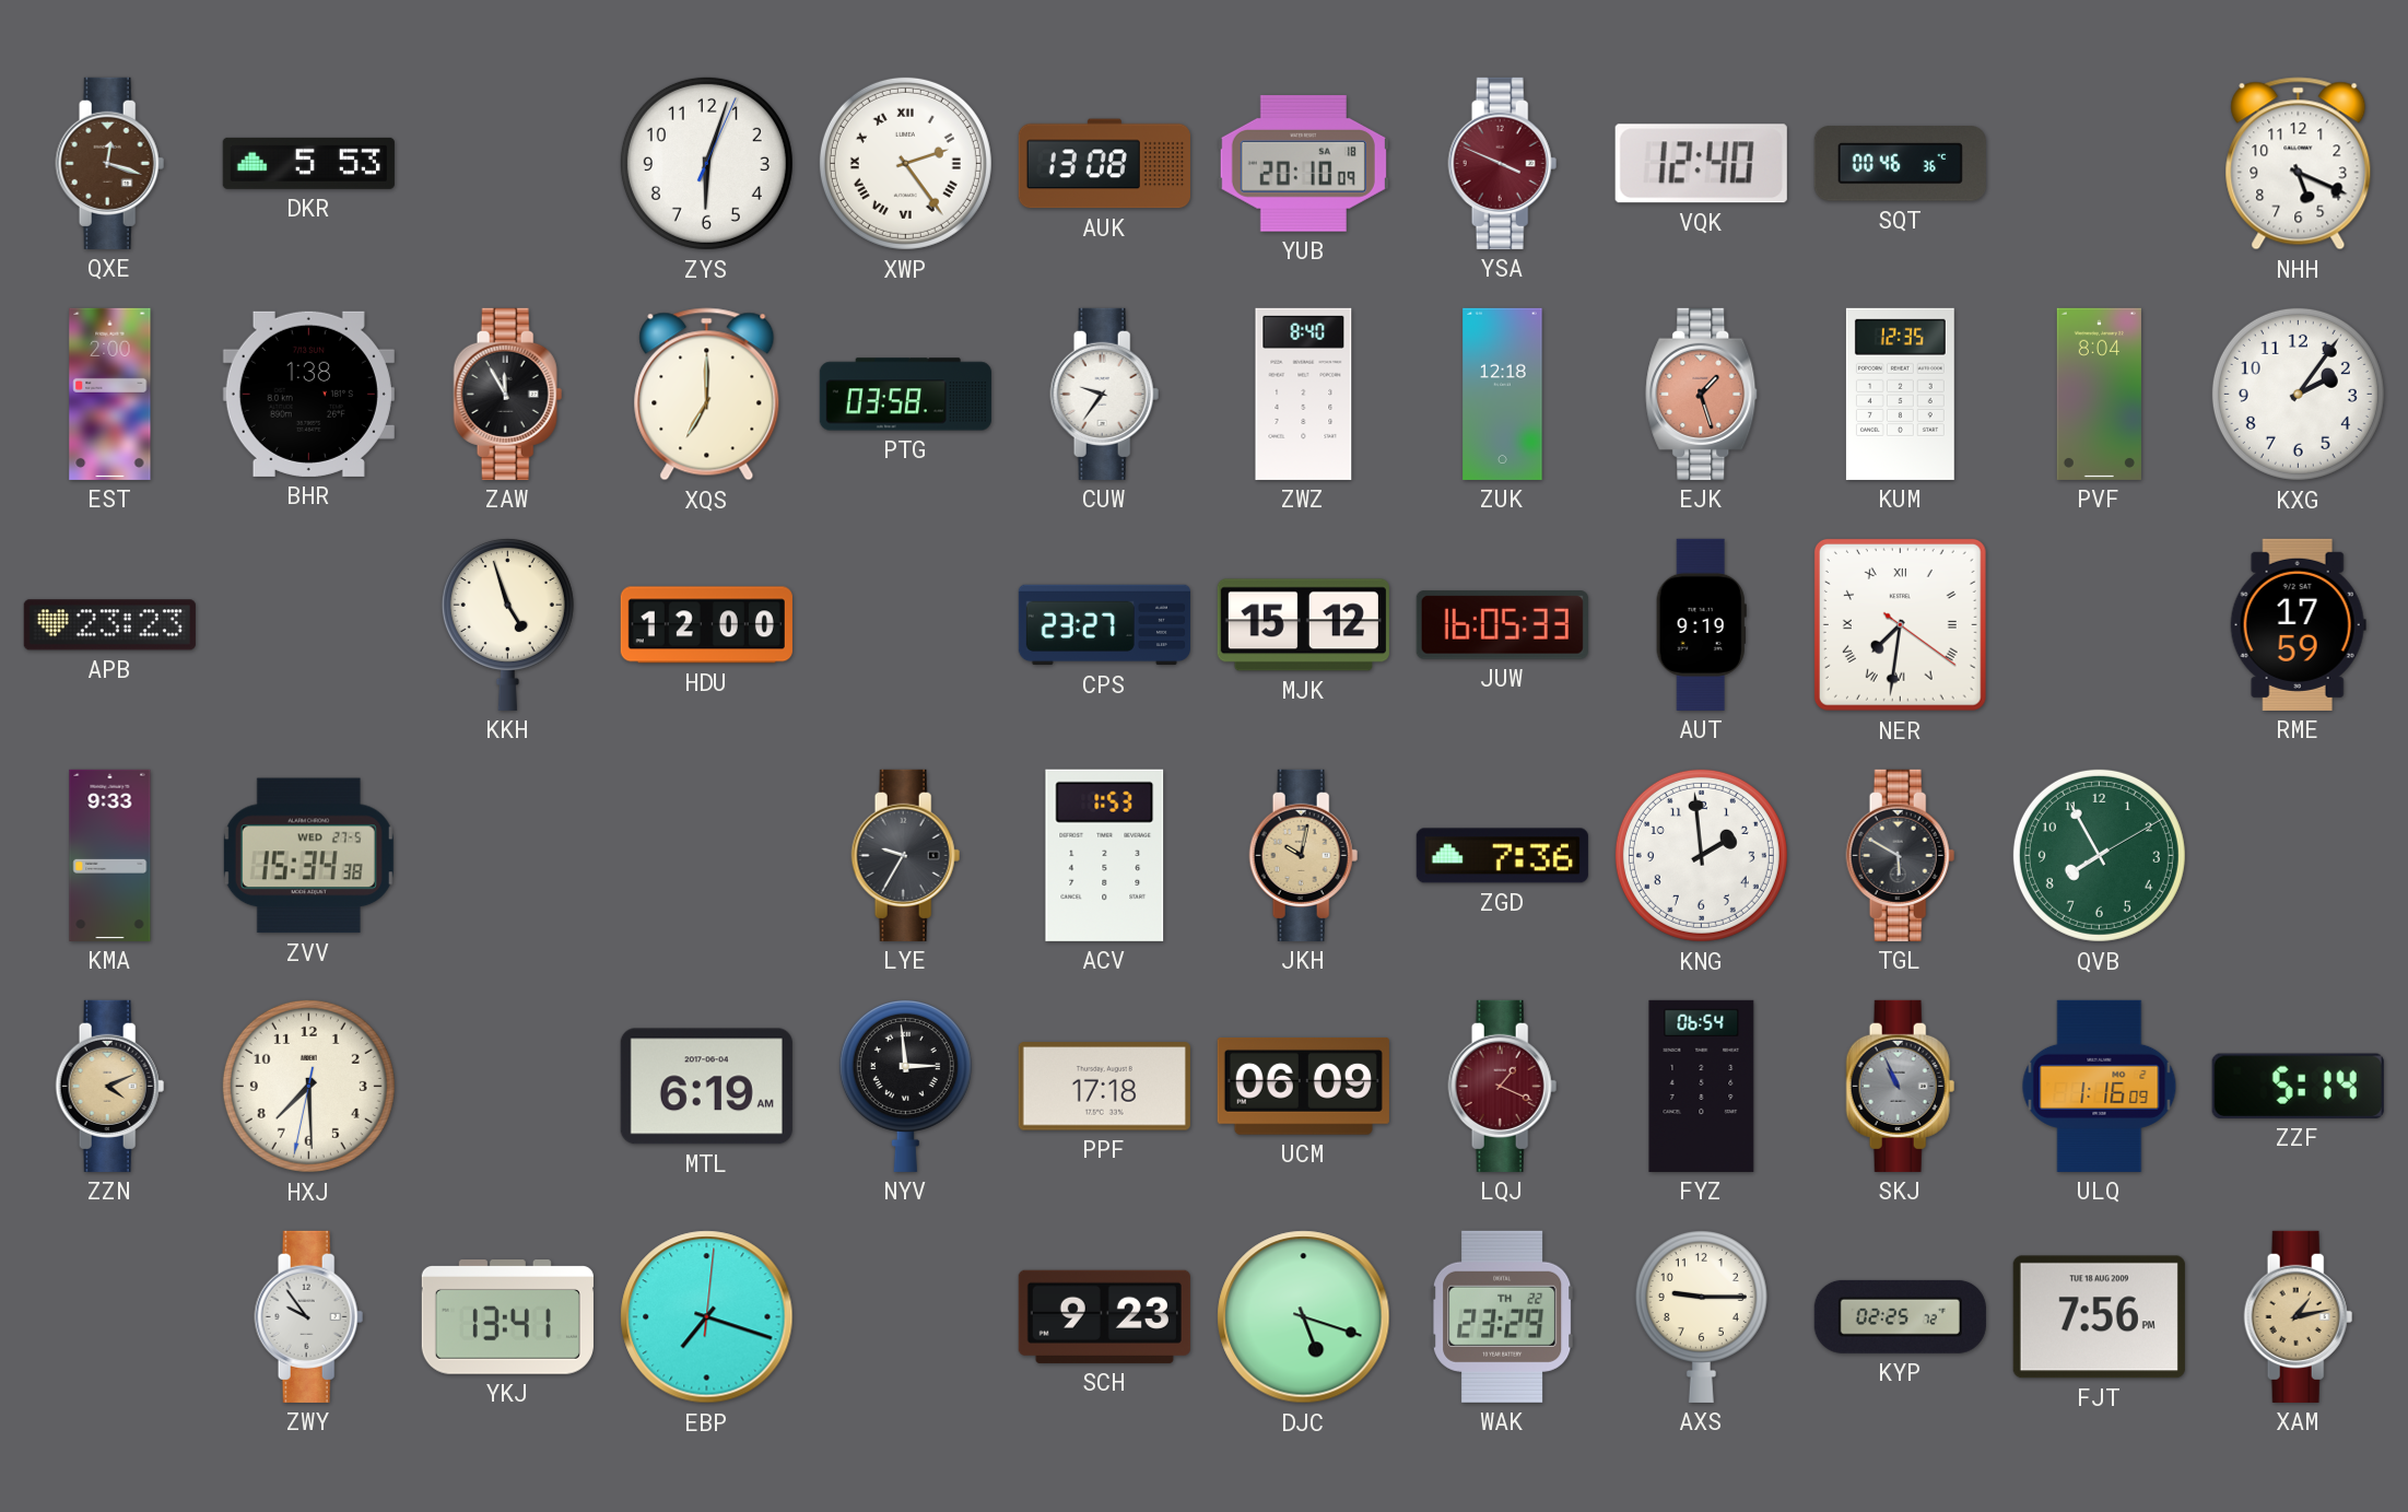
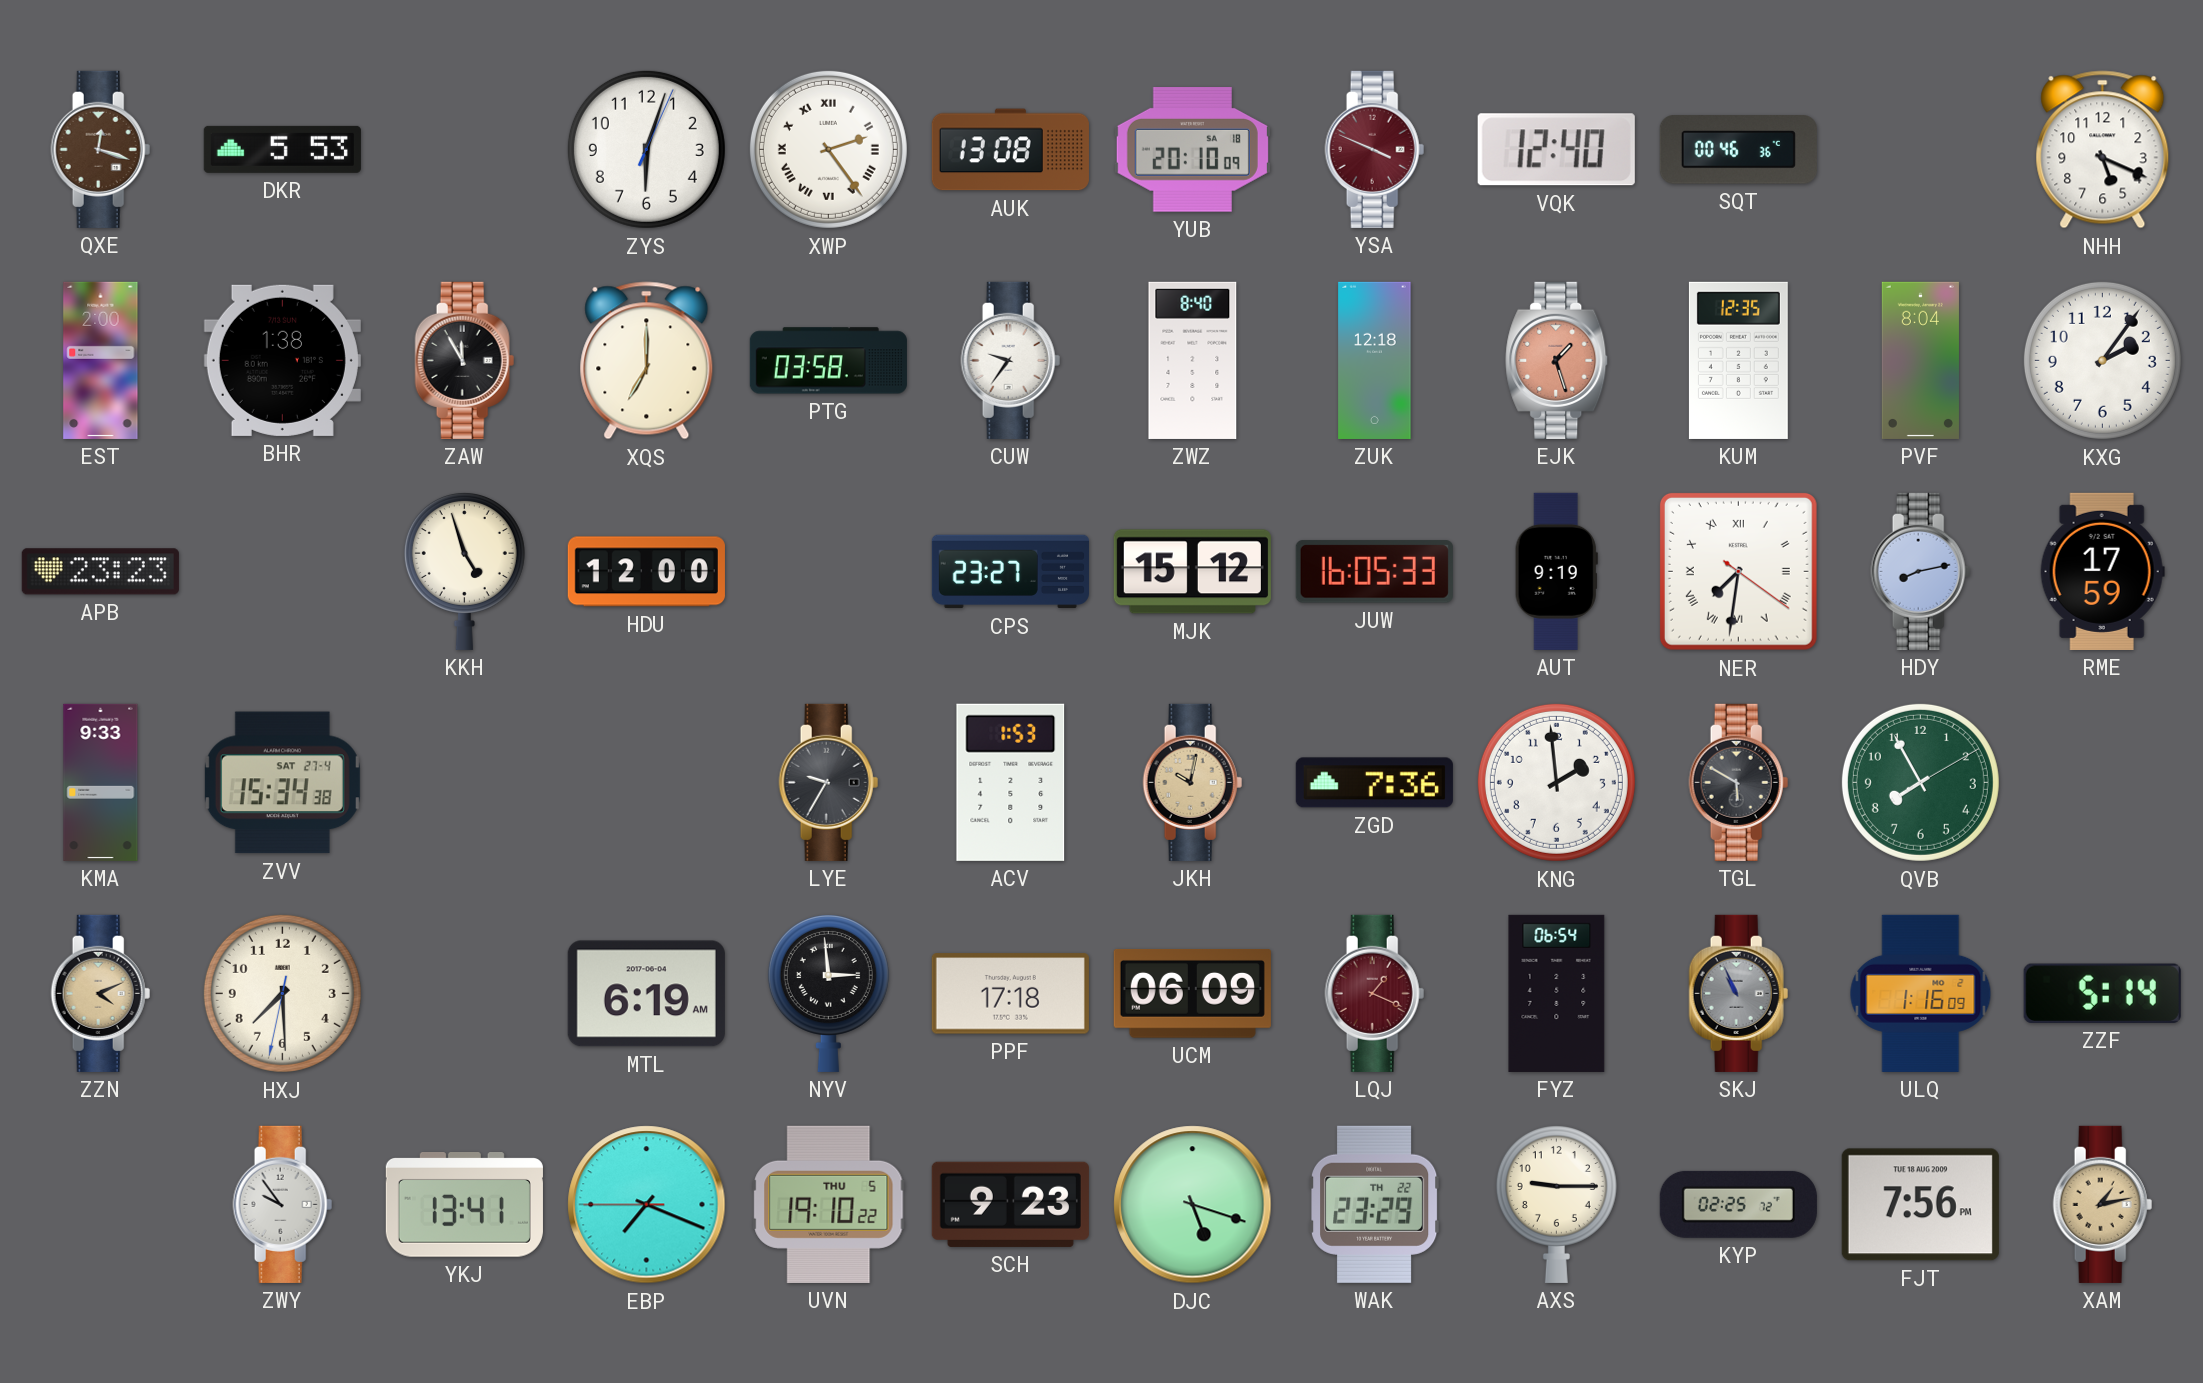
HDY: none -> 8:13
ZVV date: WED 27-5 -> SAT 27-4
EBP: 7:18:01 -> 7:18:45
UVN: none -> 19:10
